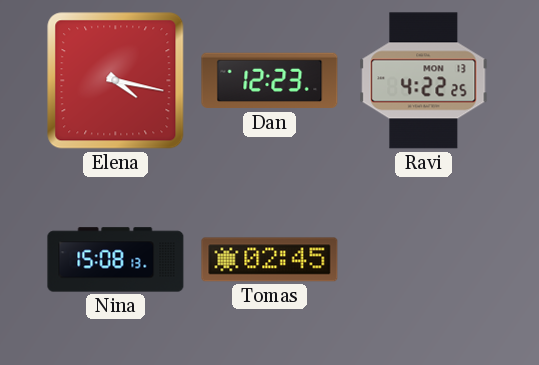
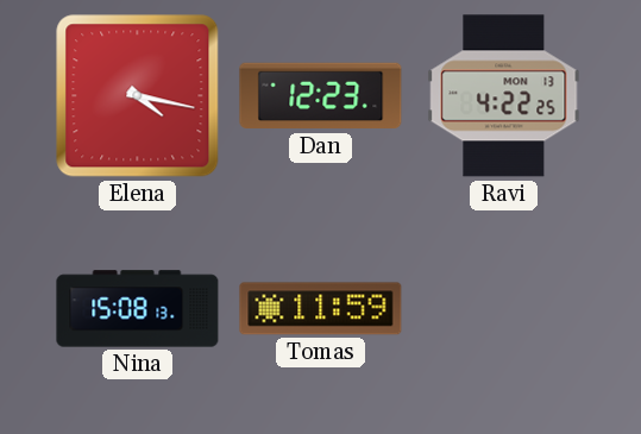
Tomas: 02:45 -> 11:59
